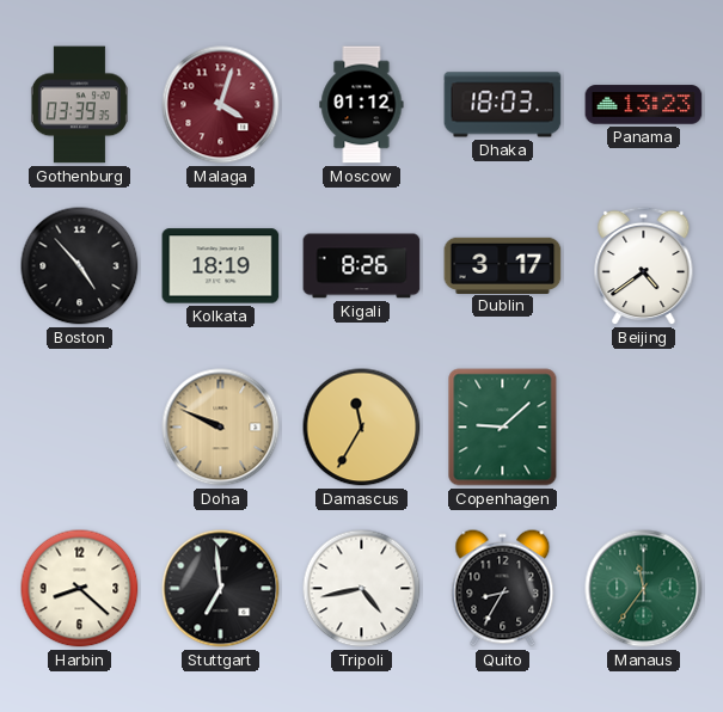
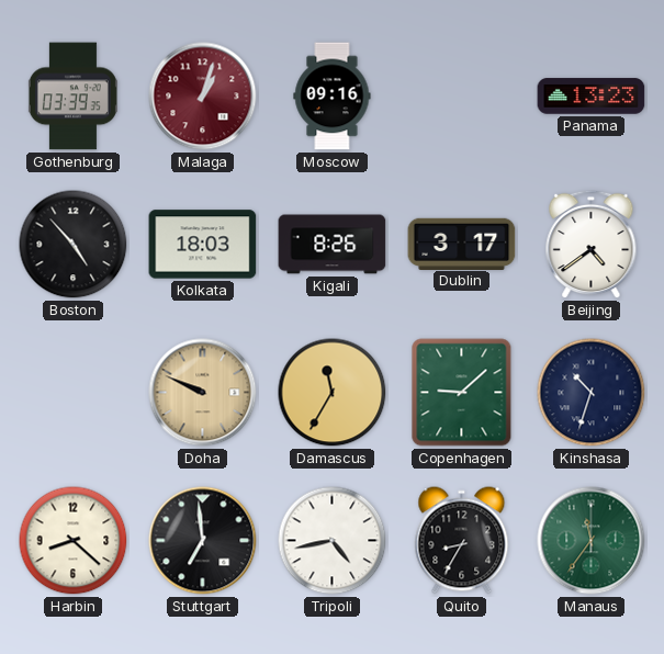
Malaga: 4:03 -> 1:03
Moscow: 01:12 -> 09:16
Dhaka: 18:03 -> none
Kolkata: 18:19 -> 18:03
Kinshasa: none -> 10:33
